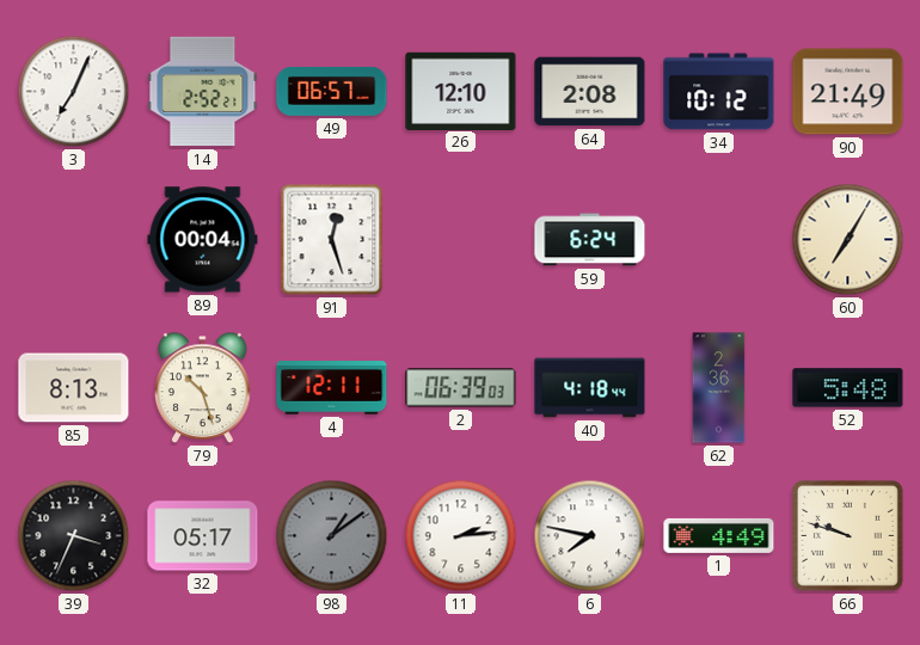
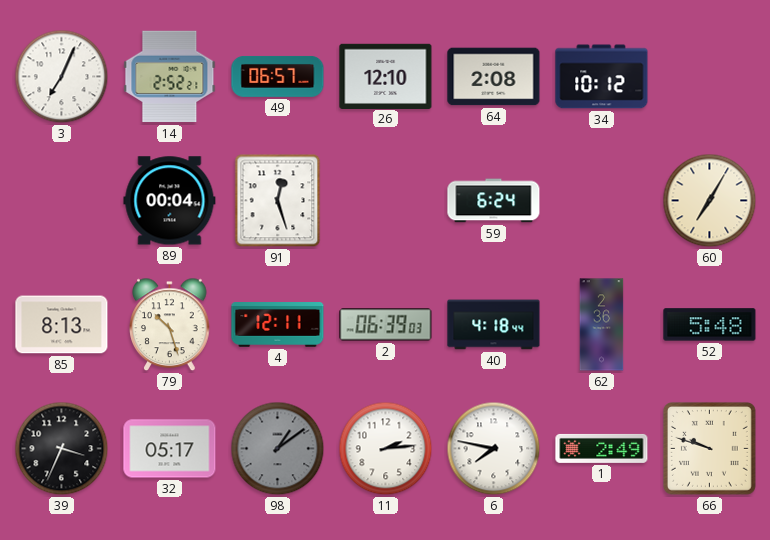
90: 21:49 -> none
1: 4:49 -> 2:49
